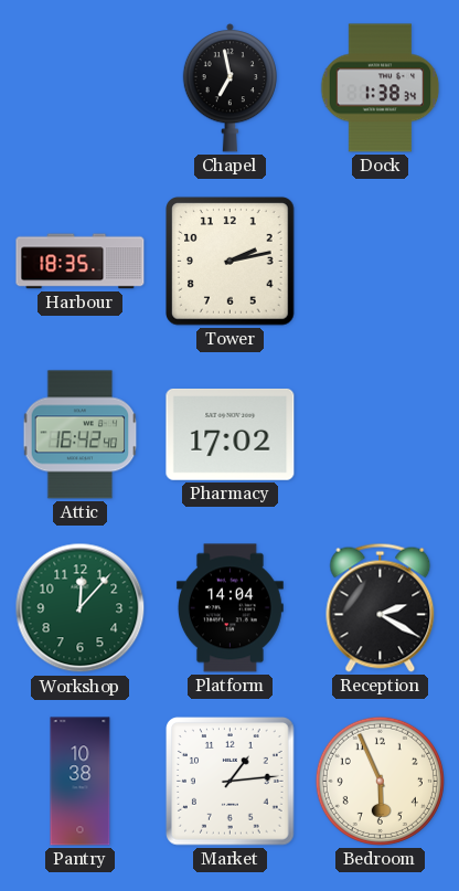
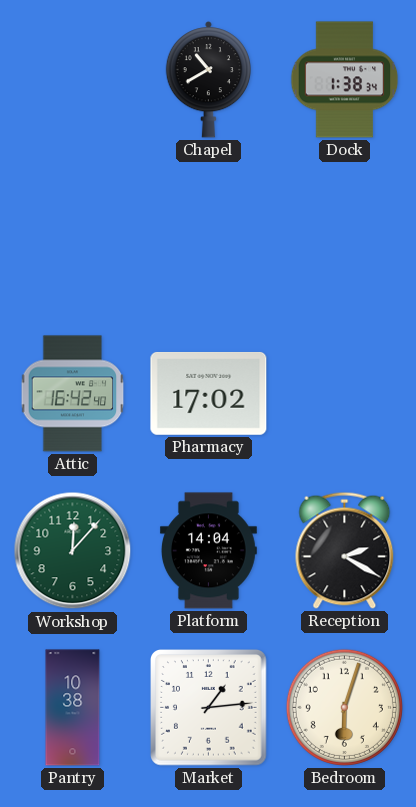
Chapel: 6:58 -> 10:40
Harbour: 18:35 -> none
Tower: 2:13 -> none
Bedroom: 5:56 -> 6:03
